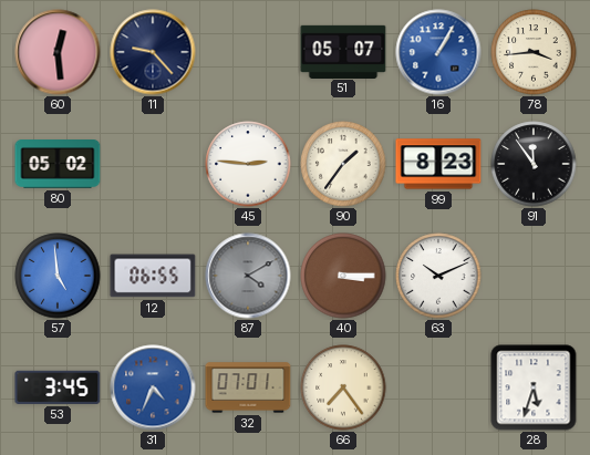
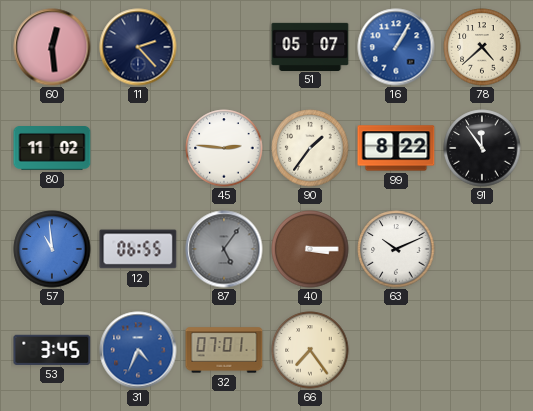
11: 9:23 -> 2:23
78: 3:44 -> 4:38
80: 05:02 -> 11:02
99: 8:23 -> 8:22
57: 4:59 -> 10:59
87: 4:10 -> 5:06
28: 5:33 -> none
